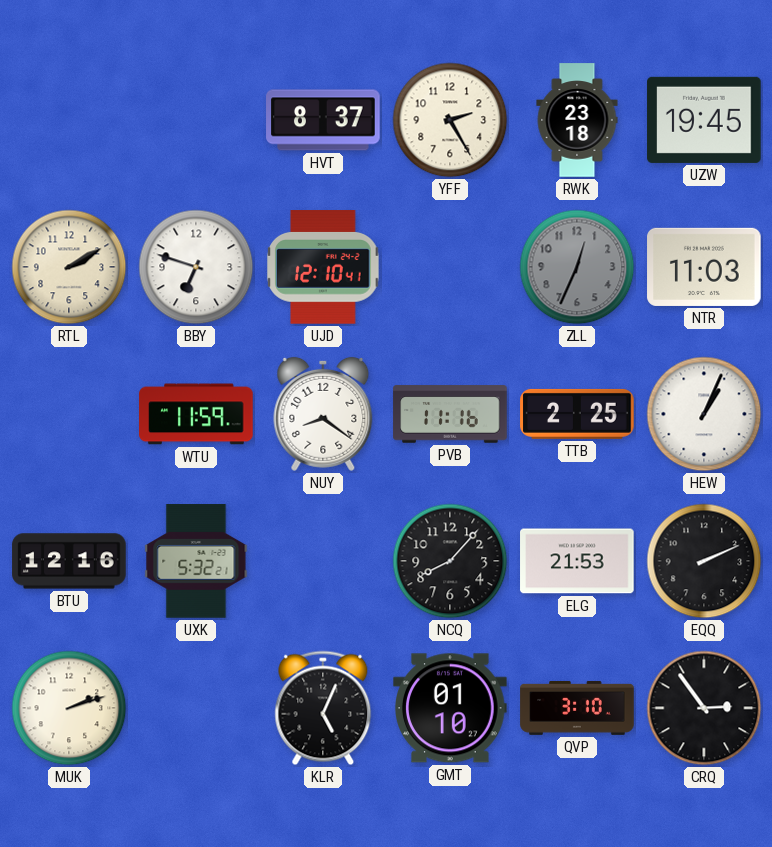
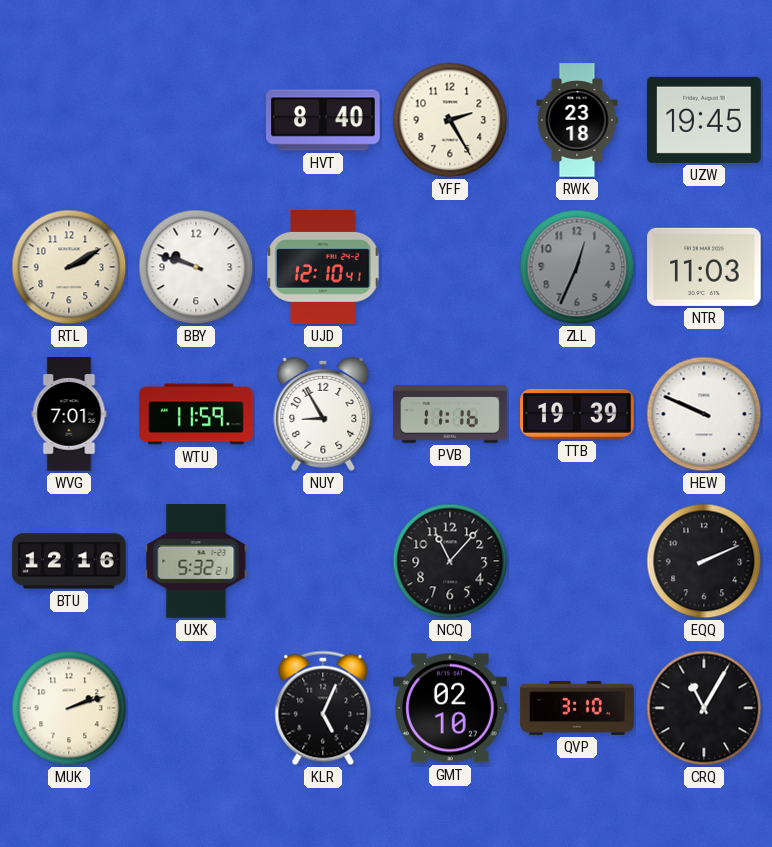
HVT: 8:37 -> 8:40
BBY: 6:48 -> 9:48
WVG: none -> 7:01
NUY: 8:21 -> 8:55
TTB: 2:25 -> 19:39
HEW: 1:04 -> 9:49
NCQ: 8:07 -> 11:07
ELG: 21:53 -> none
GMT: 01:10 -> 02:10
CRQ: 2:54 -> 11:05
